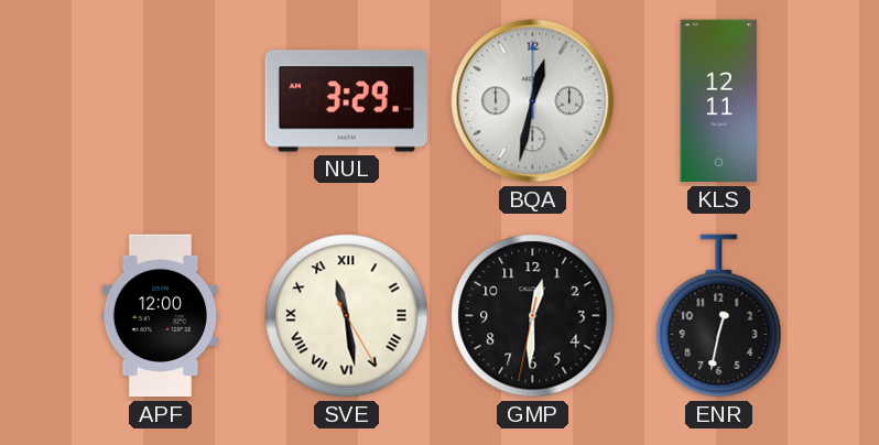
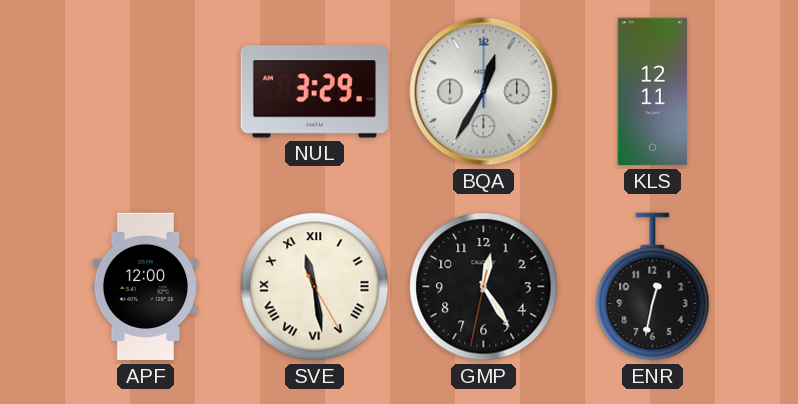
BQA: 12:32 -> 12:35
GMP: 12:30 -> 12:24
